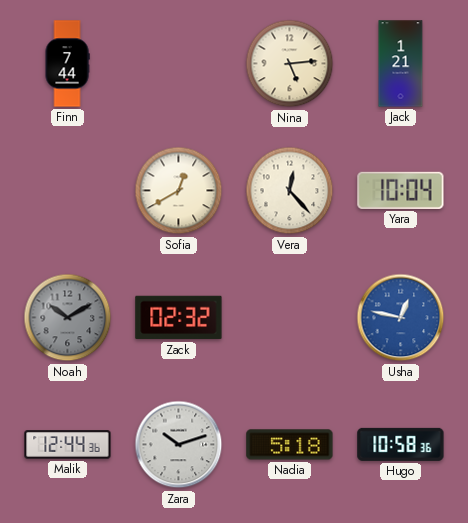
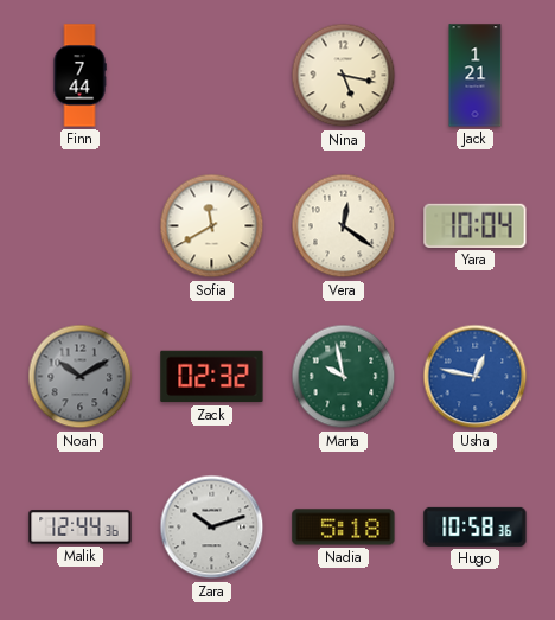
Nina: 5:14 -> 5:17
Sofia: 12:40 -> 11:40
Vera: 12:23 -> 12:21
Marta: none -> 9:58
